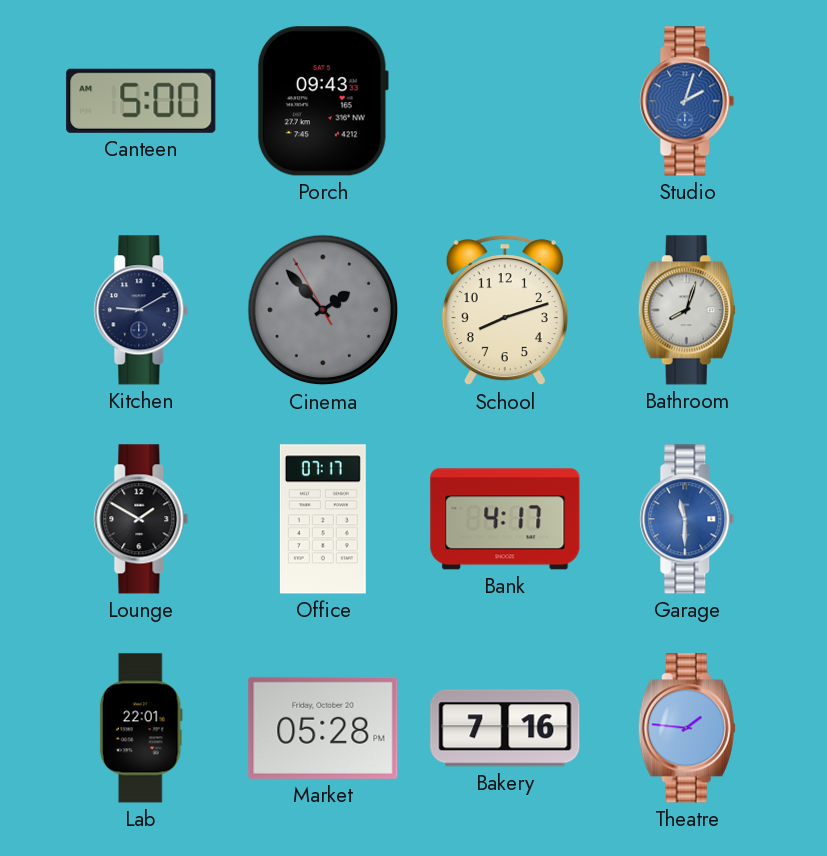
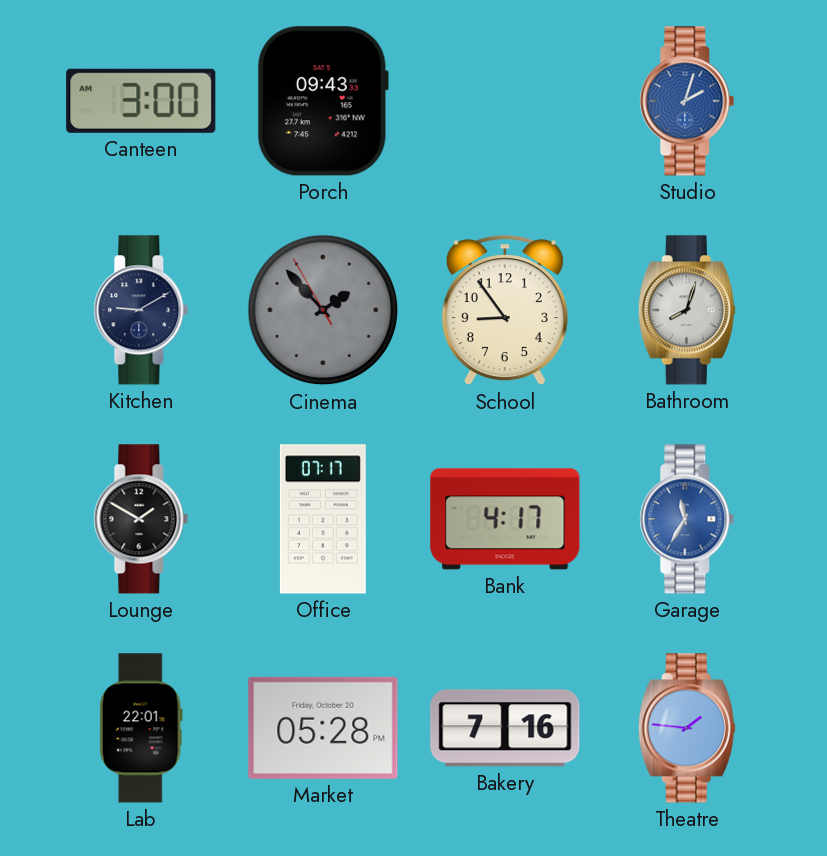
Canteen: 5:00 -> 3:00
School: 8:12 -> 8:54
Garage: 11:30 -> 11:35
